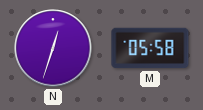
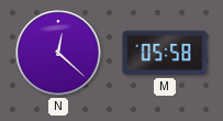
N: 12:33 -> 12:22
